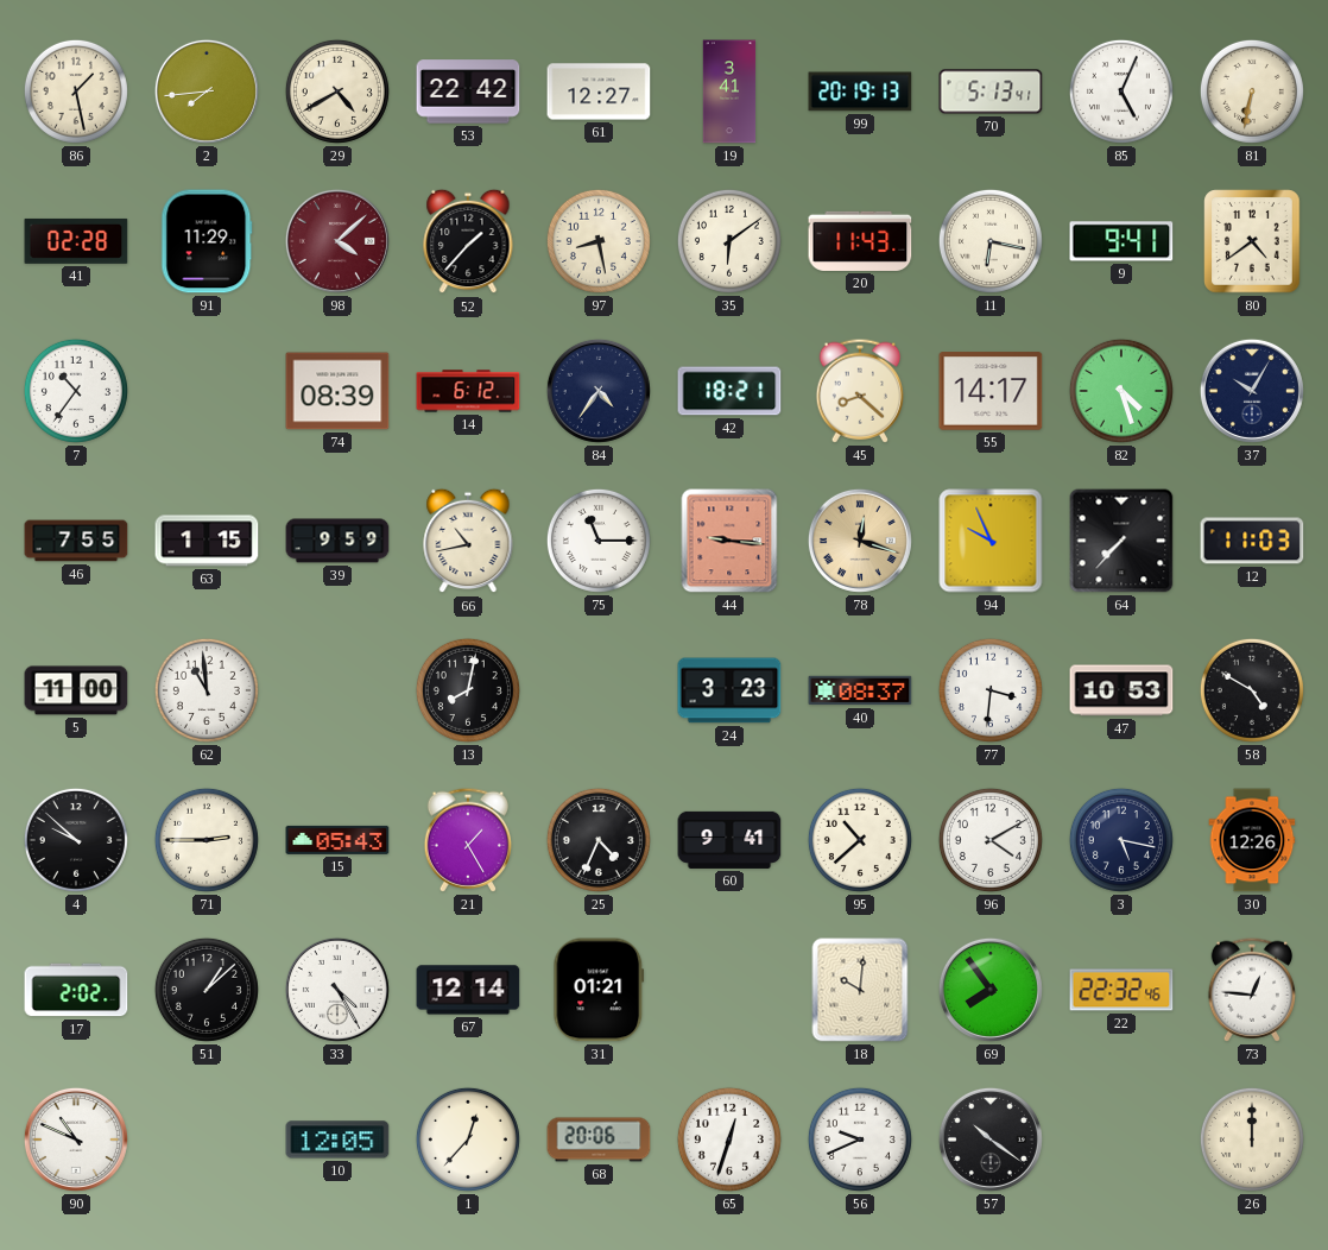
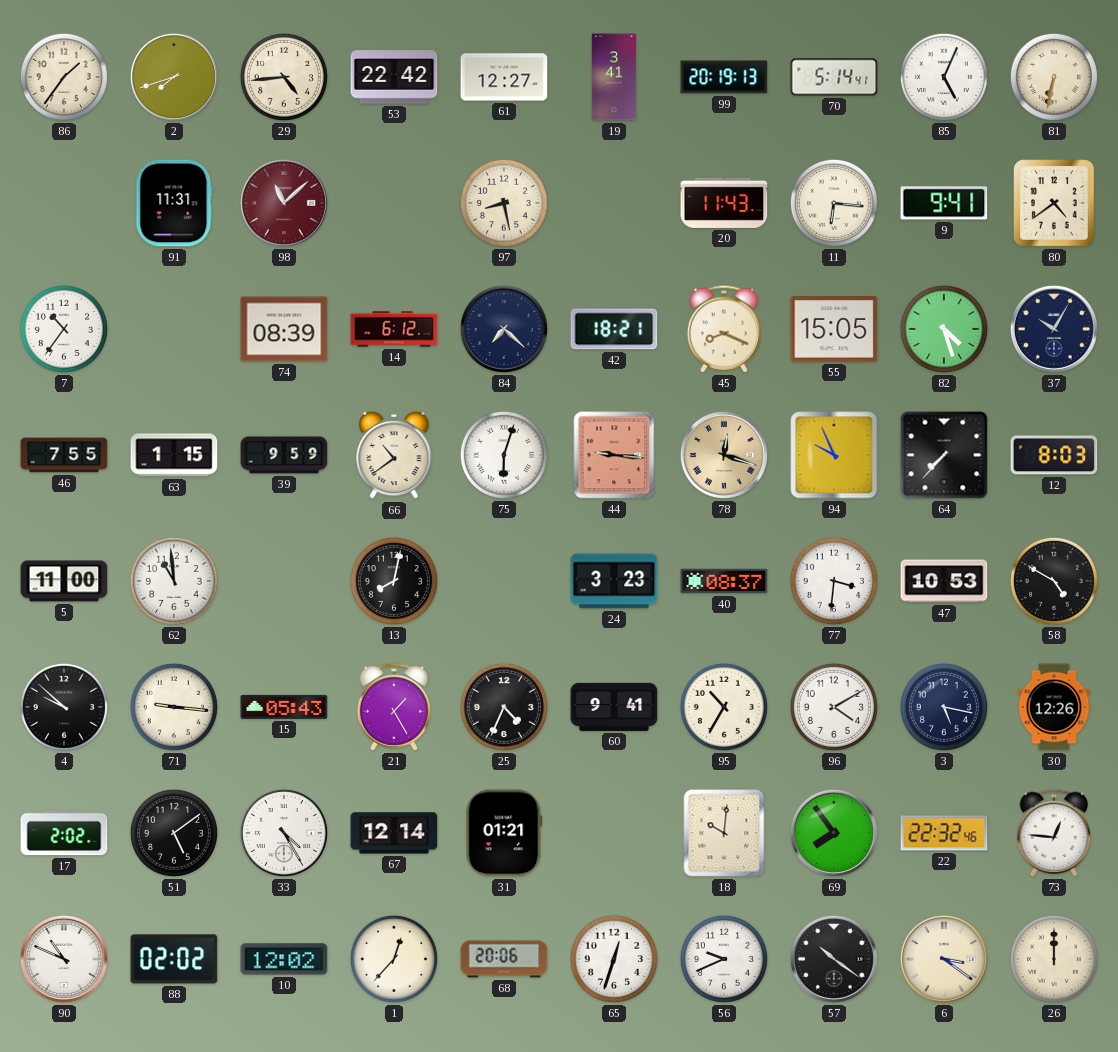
86: 1:28 -> 1:36
2: 7:44 -> 7:42
29: 4:40 -> 4:44
70: 5:13 -> 5:14
41: 02:28 -> none
91: 11:29 -> 11:31
98: 4:08 -> 11:08
52: 1:37 -> none
35: 6:09 -> none
11: 6:17 -> 6:16
84: 4:36 -> 7:22
45: 8:22 -> 8:19
55: 14:17 -> 15:05
66: 10:43 -> 10:39
75: 11:15 -> 6:03
12: 11:03 -> 8:03
71: 2:45 -> 9:16
95: 10:38 -> 10:35
51: 1:08 -> 5:09
88: none -> 02:02
10: 12:05 -> 12:02
6: none -> 3:21
